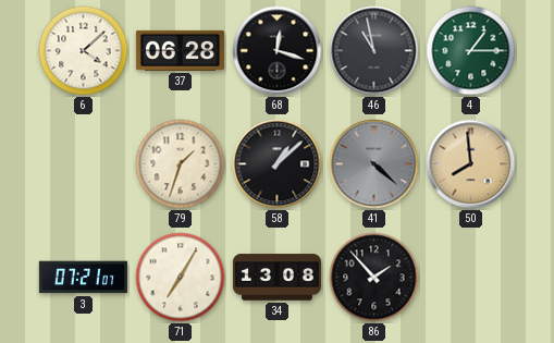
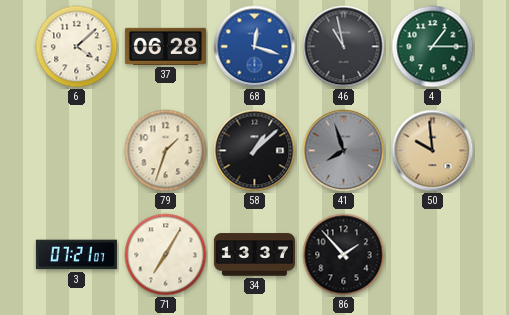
68 dial: black -> blue
41: 4:22 -> 7:57
50: 7:59 -> 9:59
34: 13:08 -> 13:37
